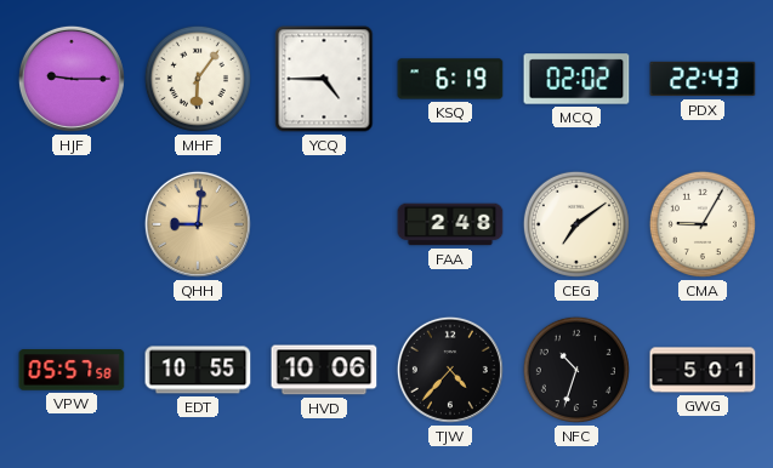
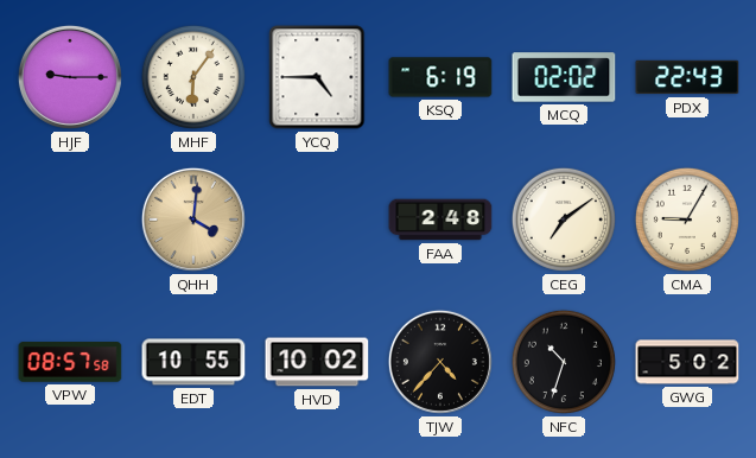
QHH: 9:01 -> 4:01
VPW: 05:57 -> 08:57
HVD: 10:06 -> 10:02
GWG: 5:01 -> 5:02
